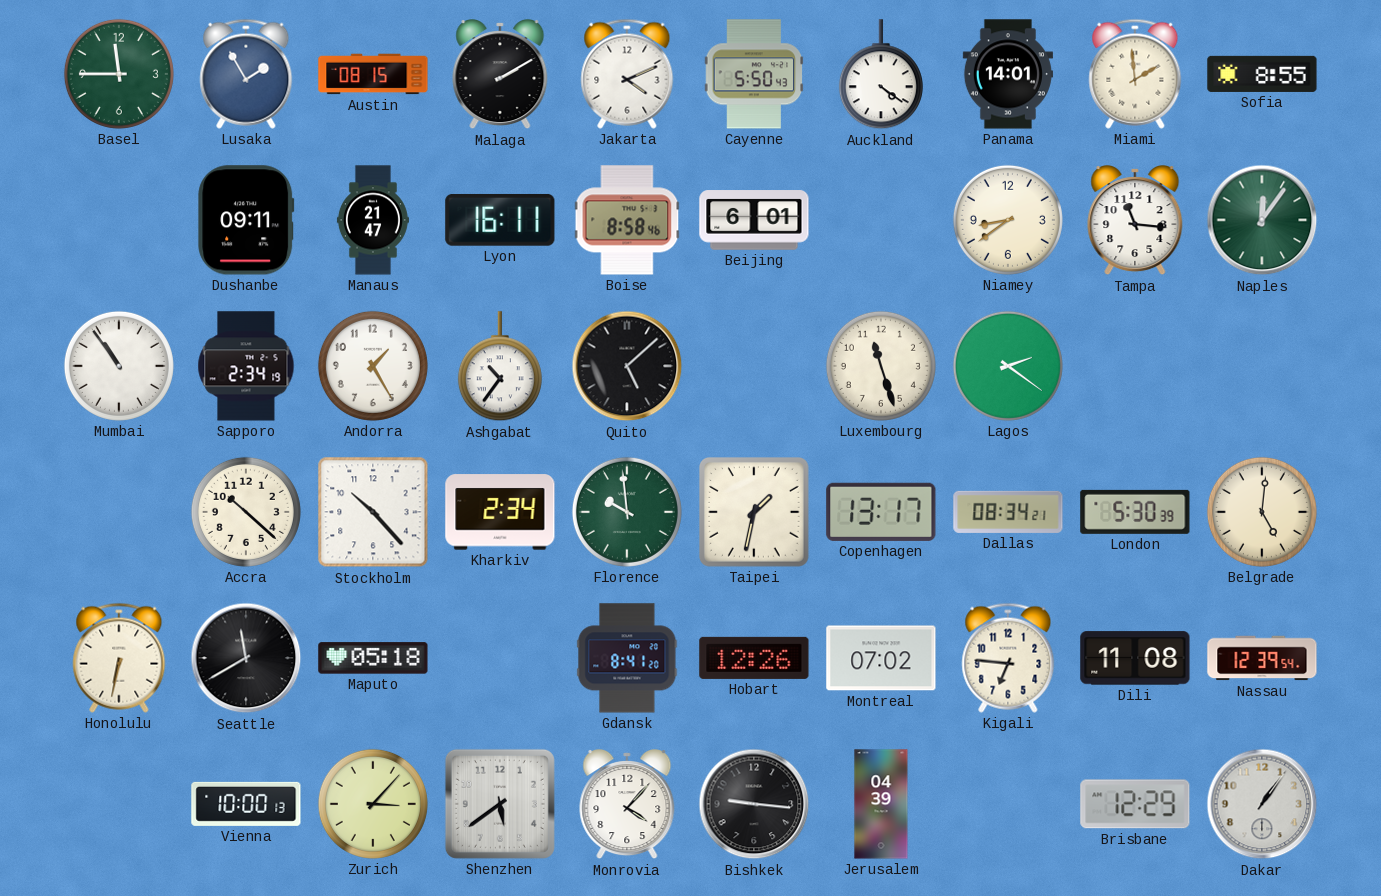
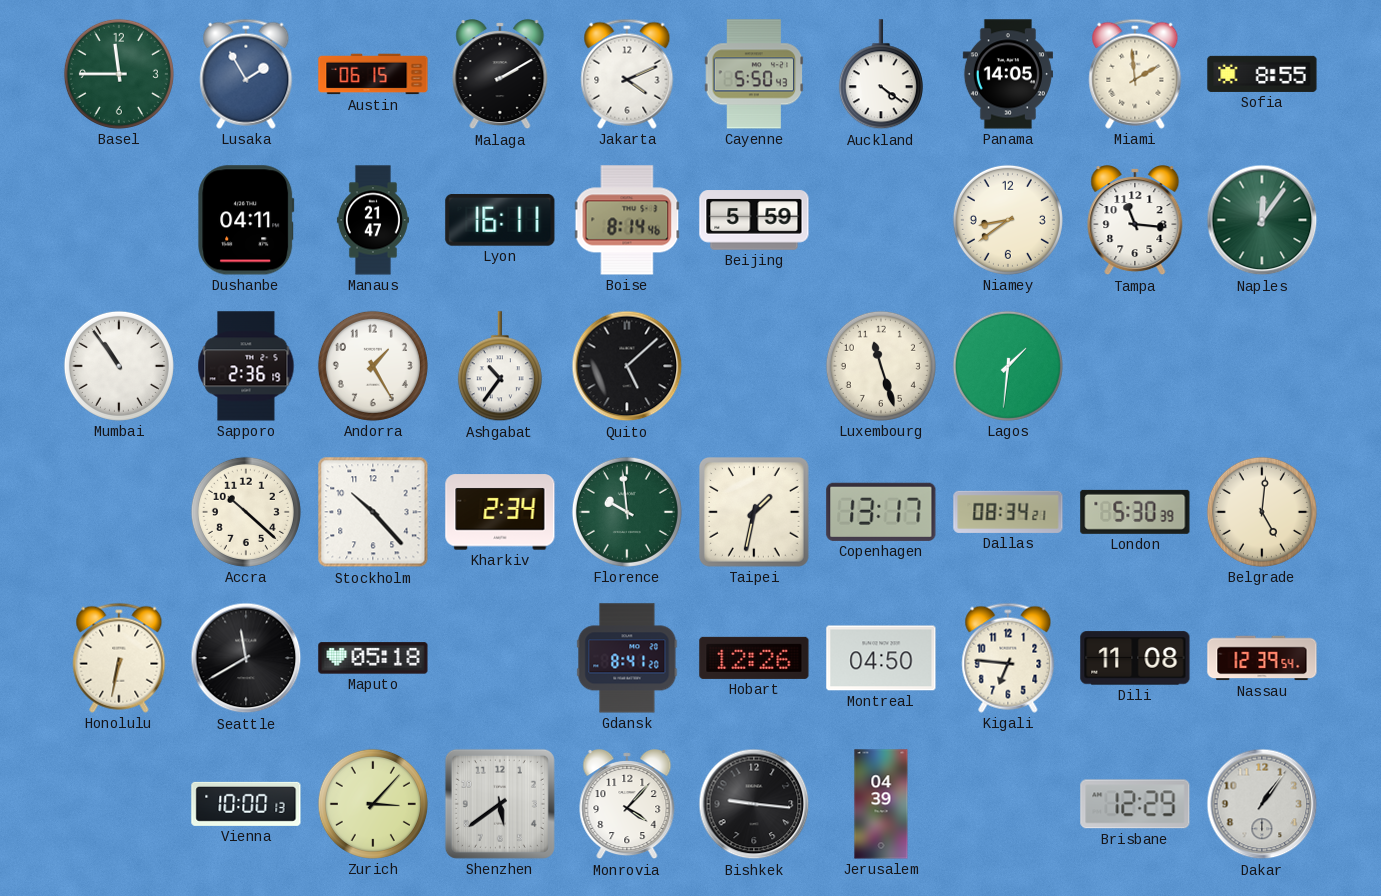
Austin: 08:15 -> 06:15
Panama: 14:01 -> 14:05
Dushanbe: 09:11 -> 04:11
Boise: 8:58 -> 8:14
Beijing: 6:01 -> 5:59
Sapporo: 2:34 -> 2:36
Lagos: 2:21 -> 1:31
Montreal: 07:02 -> 04:50
